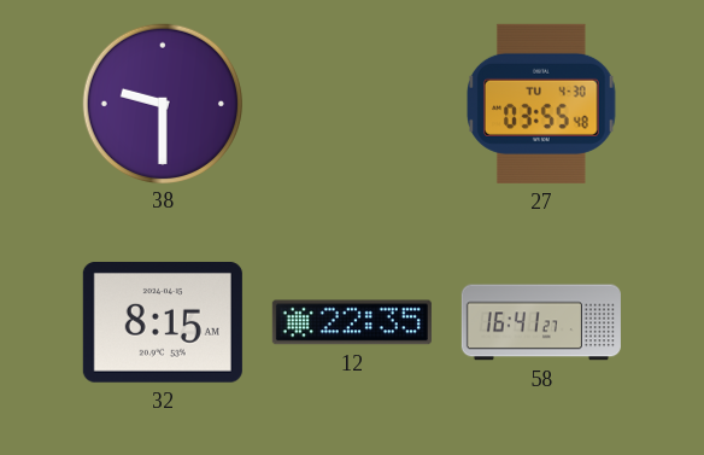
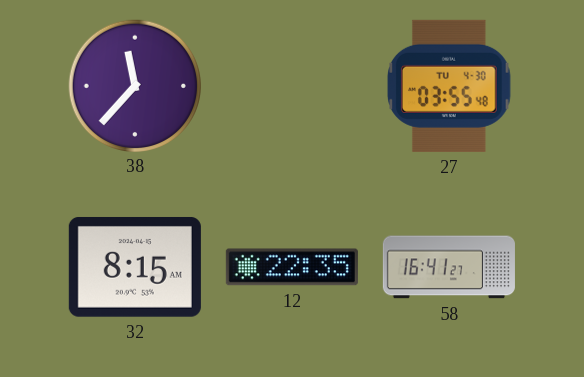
38: 9:30 -> 11:37
